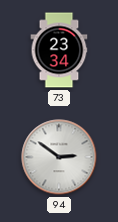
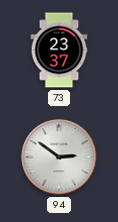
73: 23:34 -> 23:37
